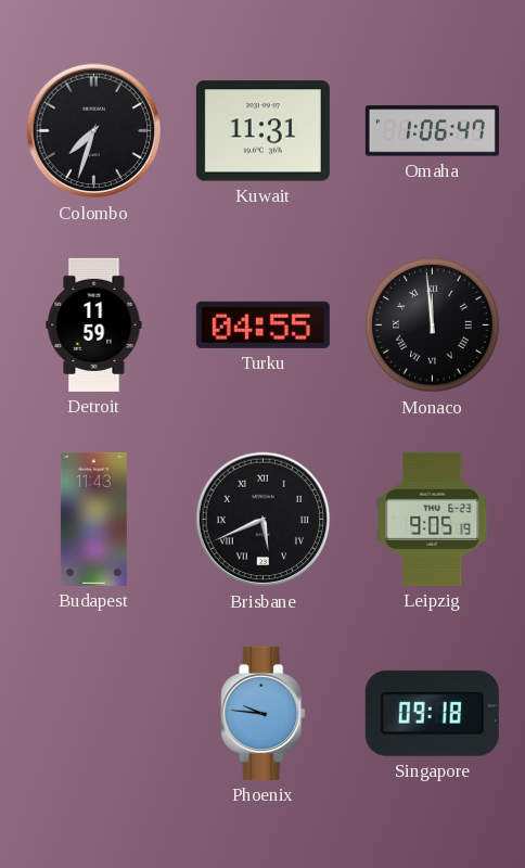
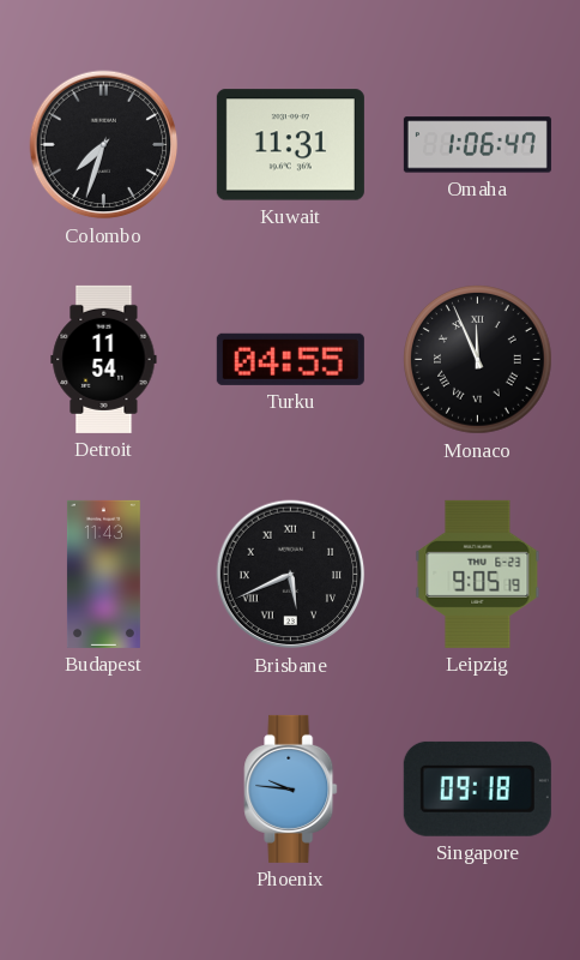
Detroit: 11:59 -> 11:54
Monaco: 11:59 -> 11:56
